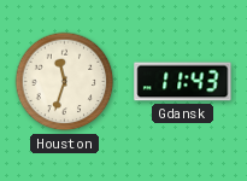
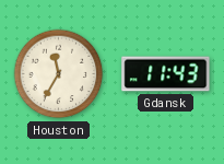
Houston: 11:33 -> 11:35
